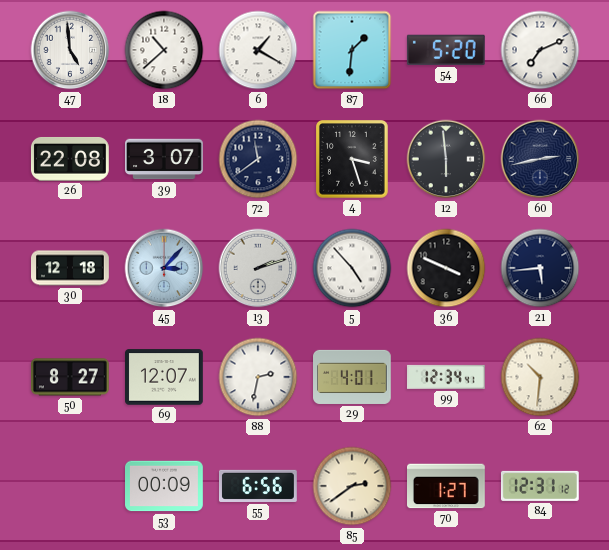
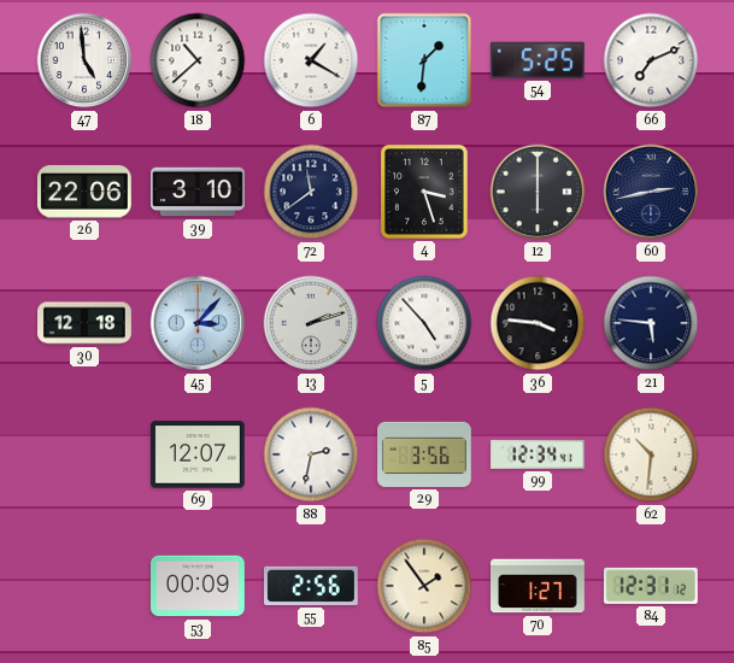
54: 5:20 -> 5:25
26: 22:08 -> 22:06
39: 3:07 -> 3:10
12: 5:59 -> 6:00
36: 3:49 -> 3:46
21: 5:44 -> 5:46
50: 8:27 -> none
29: 4:01 -> 3:56
55: 6:56 -> 2:56
85: 2:39 -> 1:54
